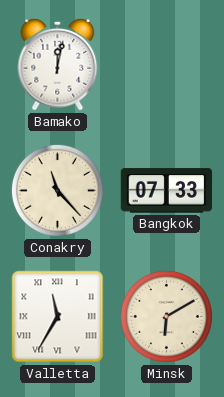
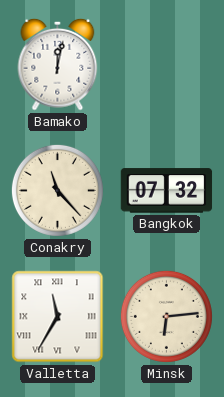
Bangkok: 07:33 -> 07:32
Minsk: 6:10 -> 6:14
